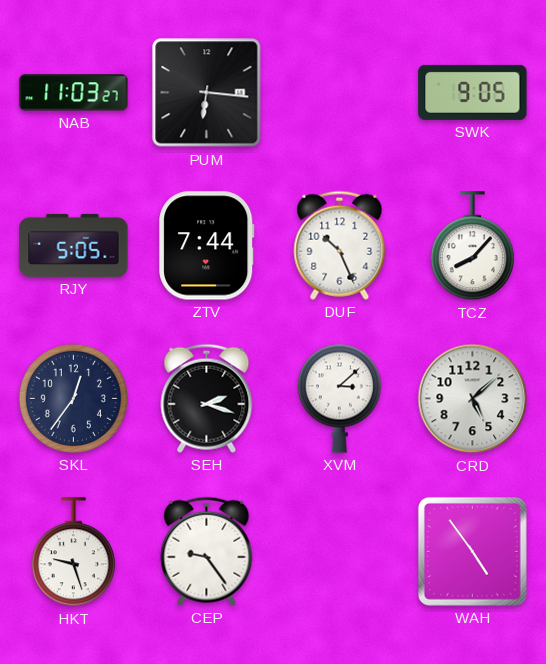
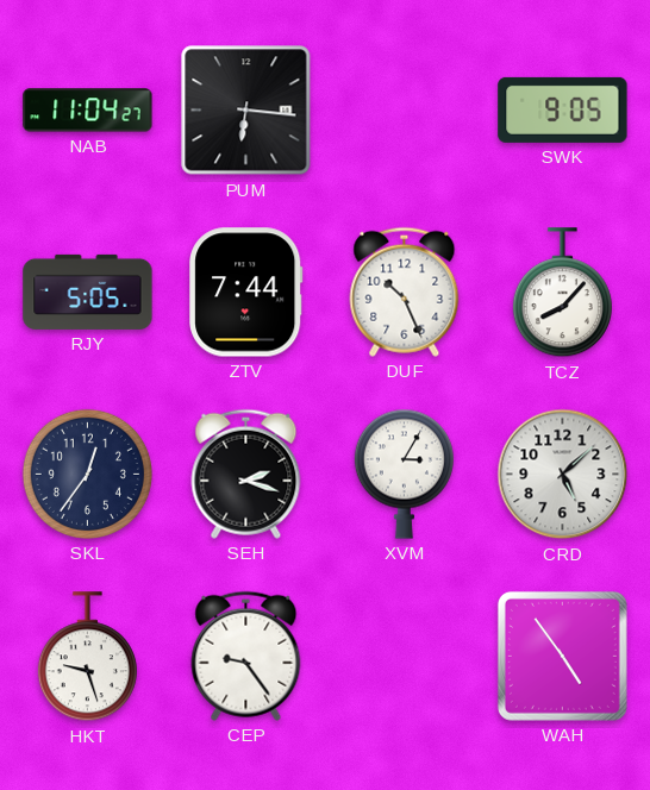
NAB: 11:03 -> 11:04
XVM: 3:08 -> 3:05
